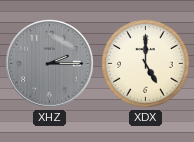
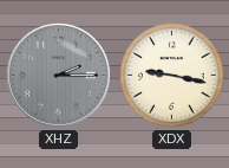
XDX: 5:00 -> 9:17
